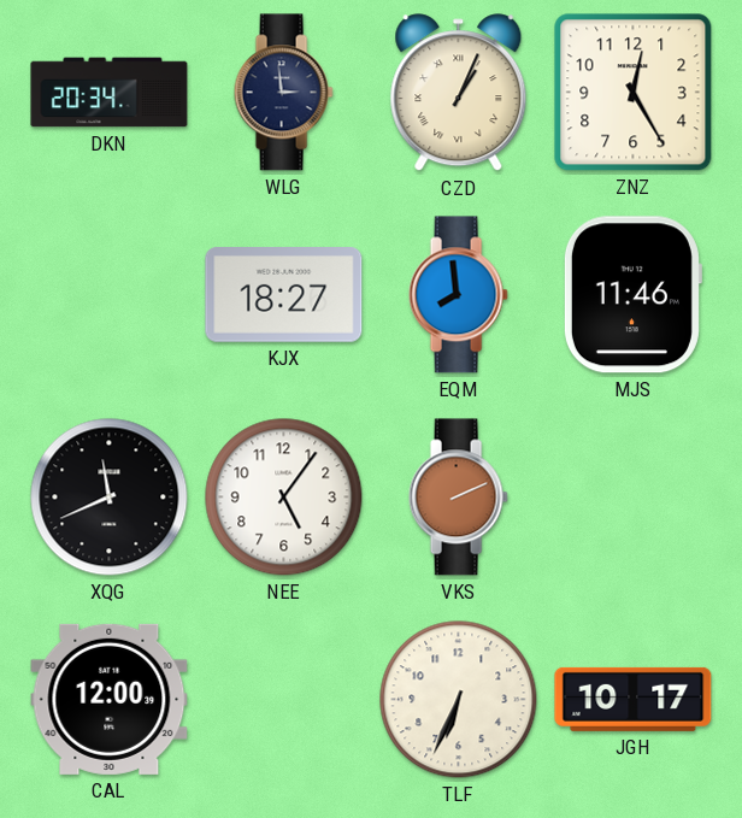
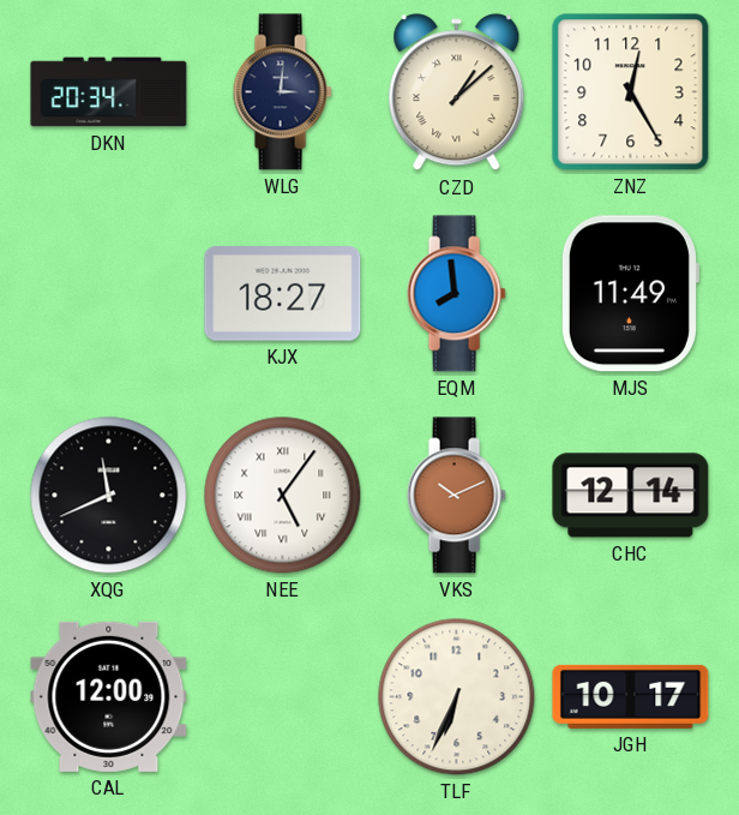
WLG: 2:59 -> 3:01
CZD: 1:04 -> 1:08
MJS: 11:46 -> 11:49
NEE numerals: Arabic -> Roman
VKS: 2:11 -> 10:11
CHC: none -> 12:14
